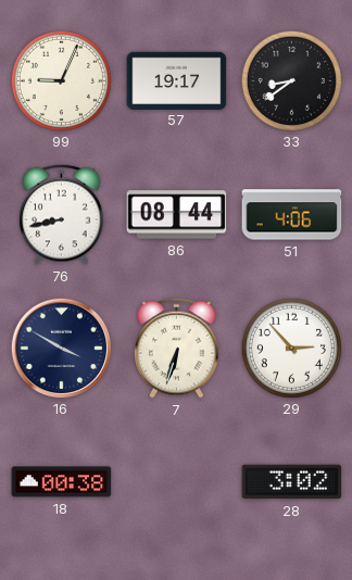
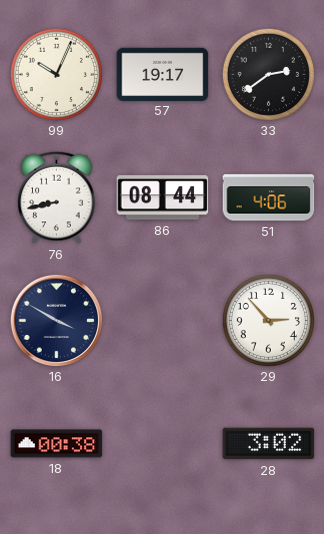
99: 9:04 -> 10:04
33: 8:39 -> 2:39
7: 6:33 -> none
